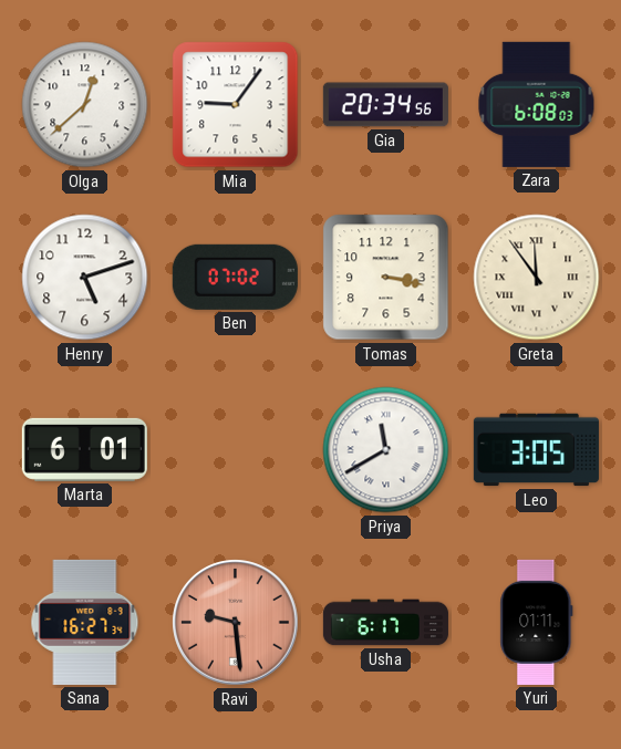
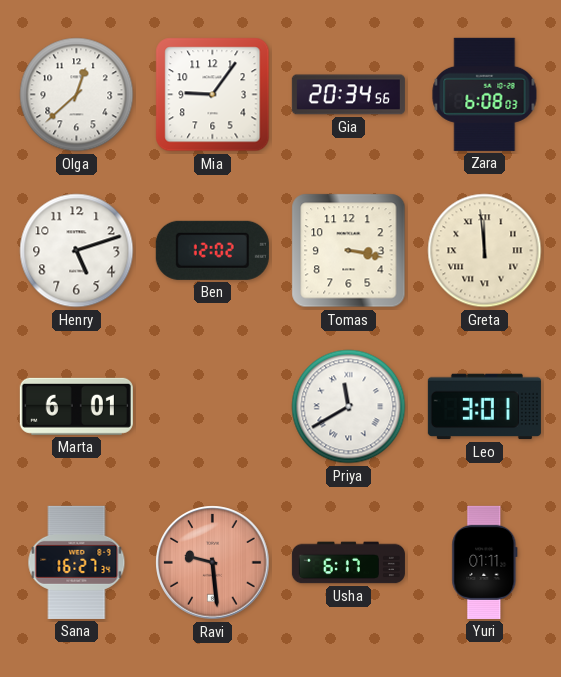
Ben: 07:02 -> 12:02
Greta: 11:54 -> 11:59
Leo: 3:05 -> 3:01
